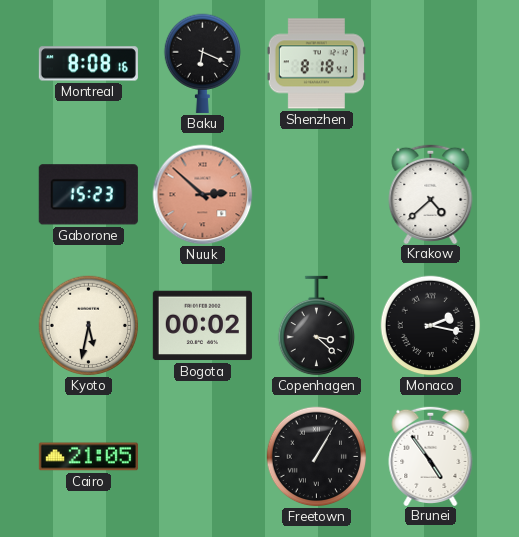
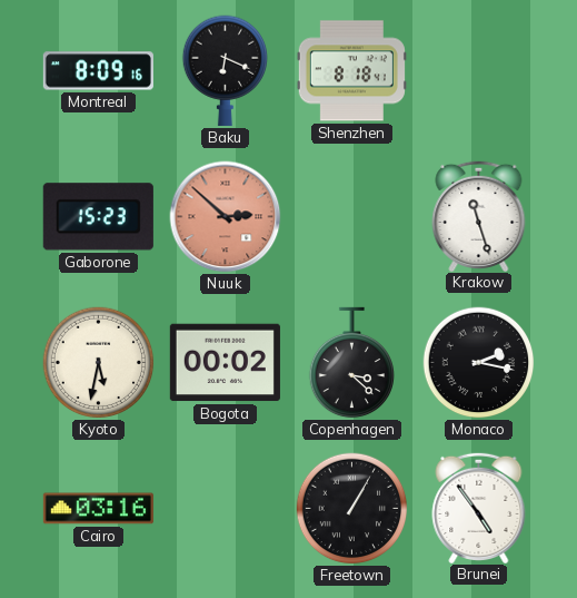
Montreal: 8:08 -> 8:09
Krakow: 4:38 -> 11:27
Cairo: 21:05 -> 03:16
